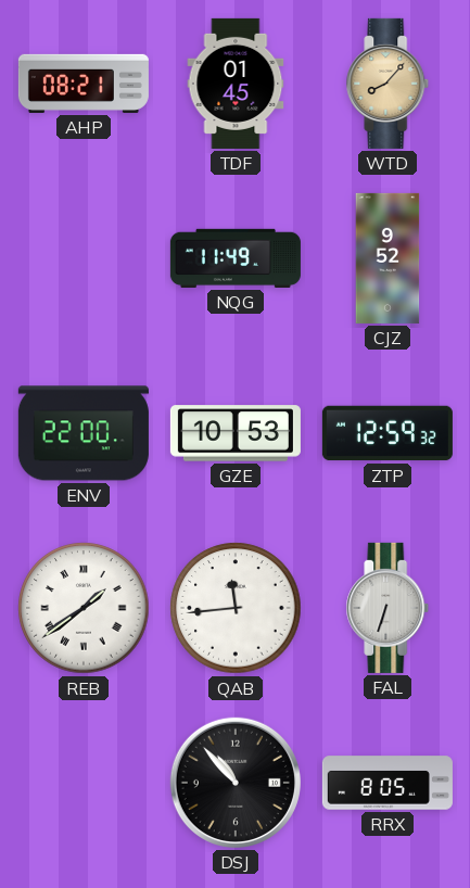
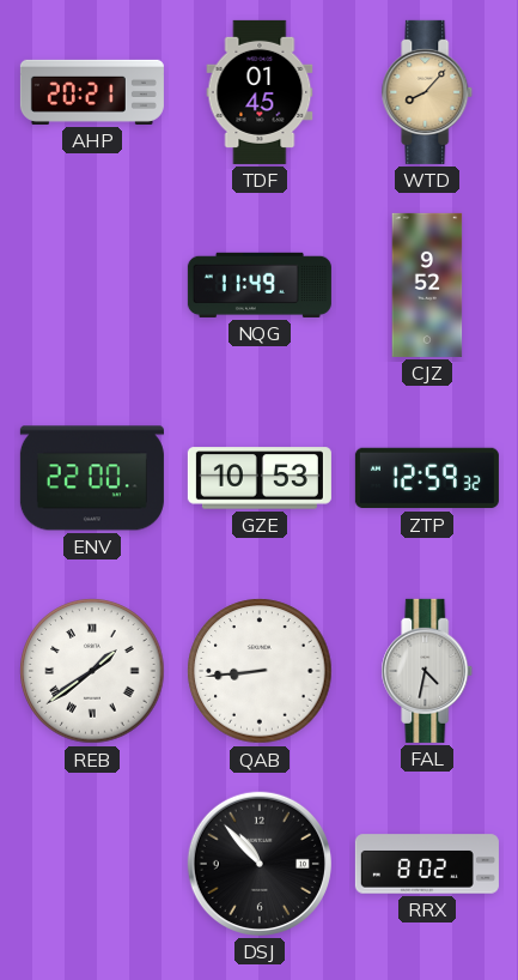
AHP: 08:21 -> 20:21
QAB: 11:44 -> 8:44
FAL: 6:33 -> 4:32
RRX: 8:05 -> 8:02
